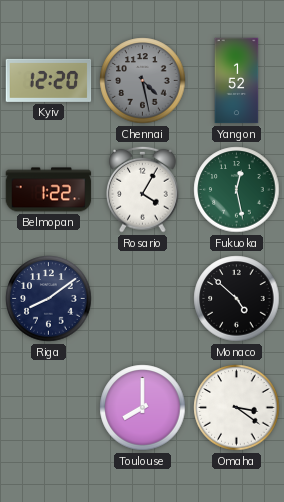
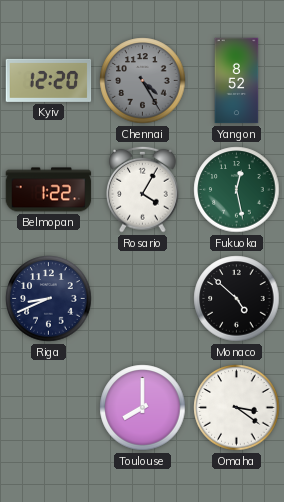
Chennai: 4:28 -> 4:25
Yangon: 1:52 -> 8:52
Riga: 8:09 -> 8:41
